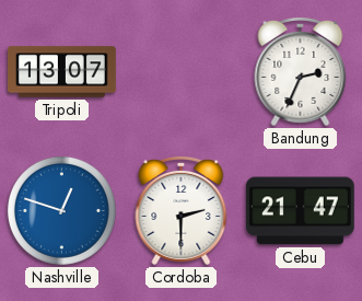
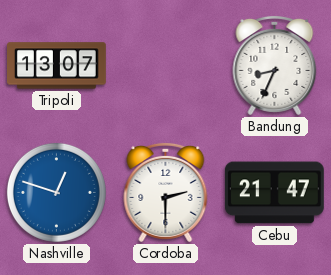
Bandung: 2:34 -> 8:34
